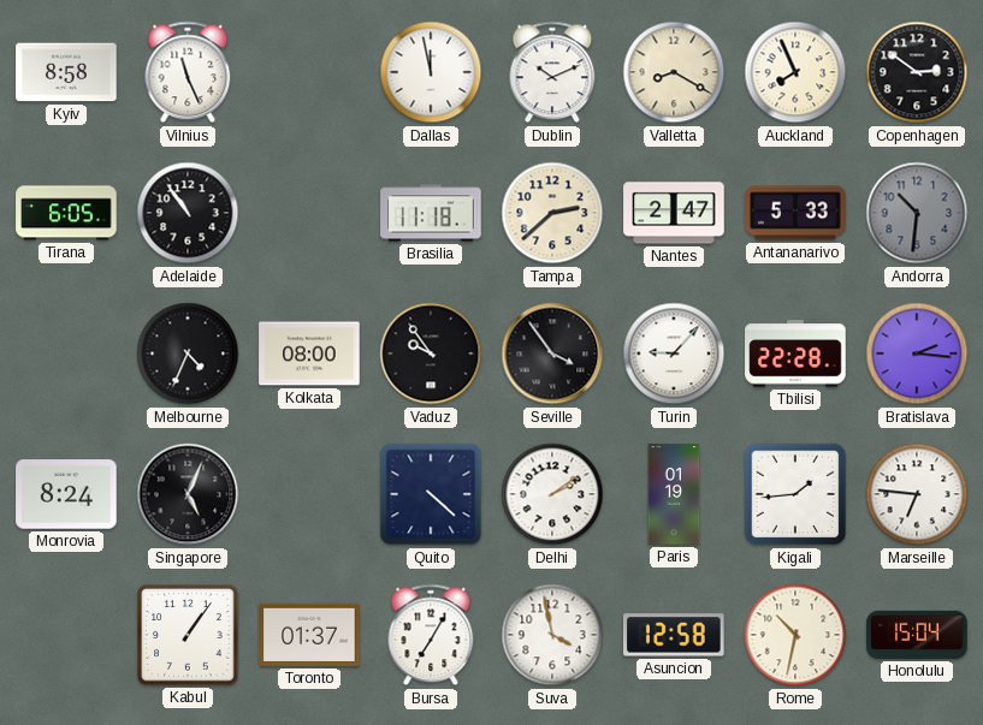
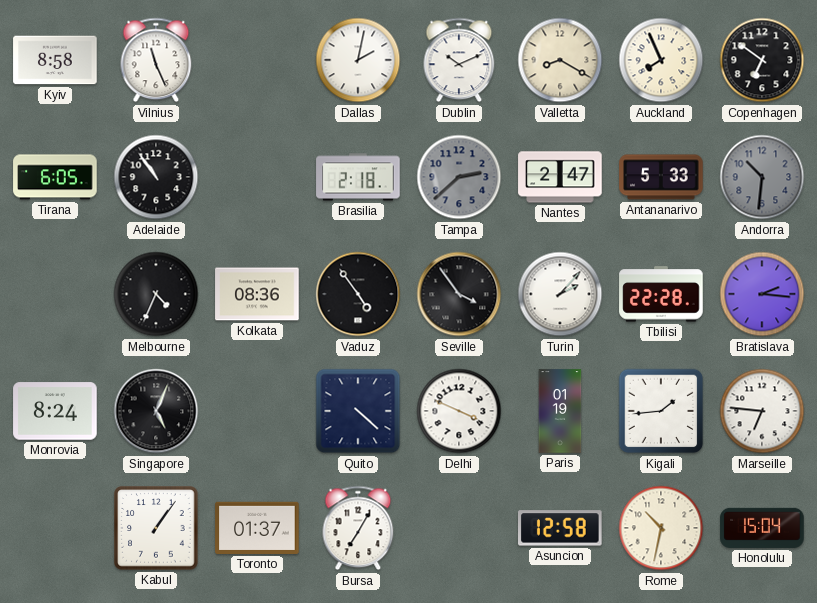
Dallas: 11:58 -> 2:02
Copenhagen: 2:51 -> 6:51
Brasilia: 11:18 -> 2:18
Tampa dial: cream -> grey
Kolkata: 08:00 -> 08:36
Vaduz: 9:54 -> 4:54
Turin: 9:07 -> 2:07
Delhi: 2:09 -> 3:49
Suva: 3:58 -> none
